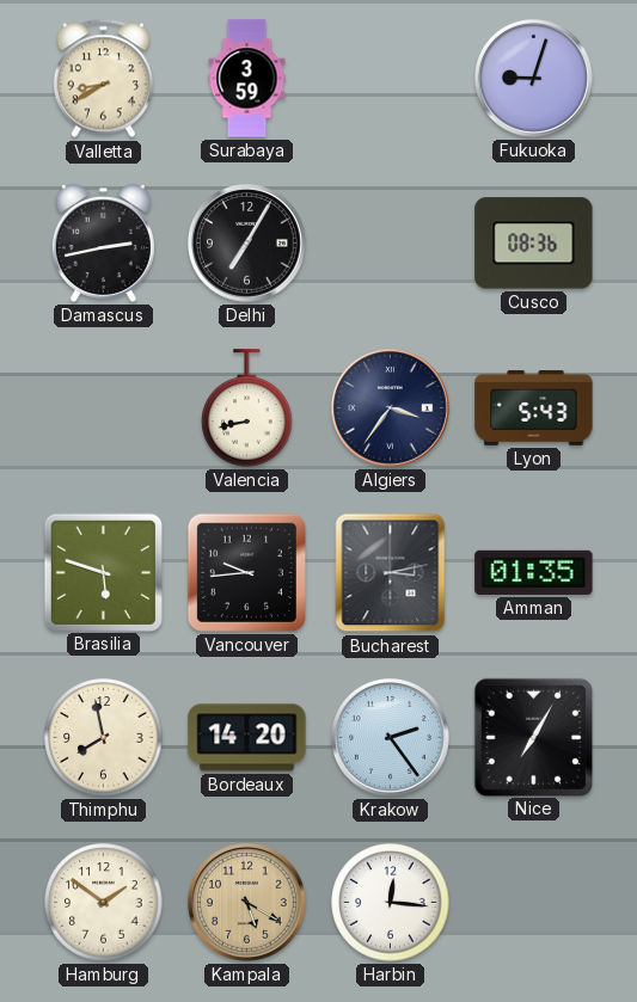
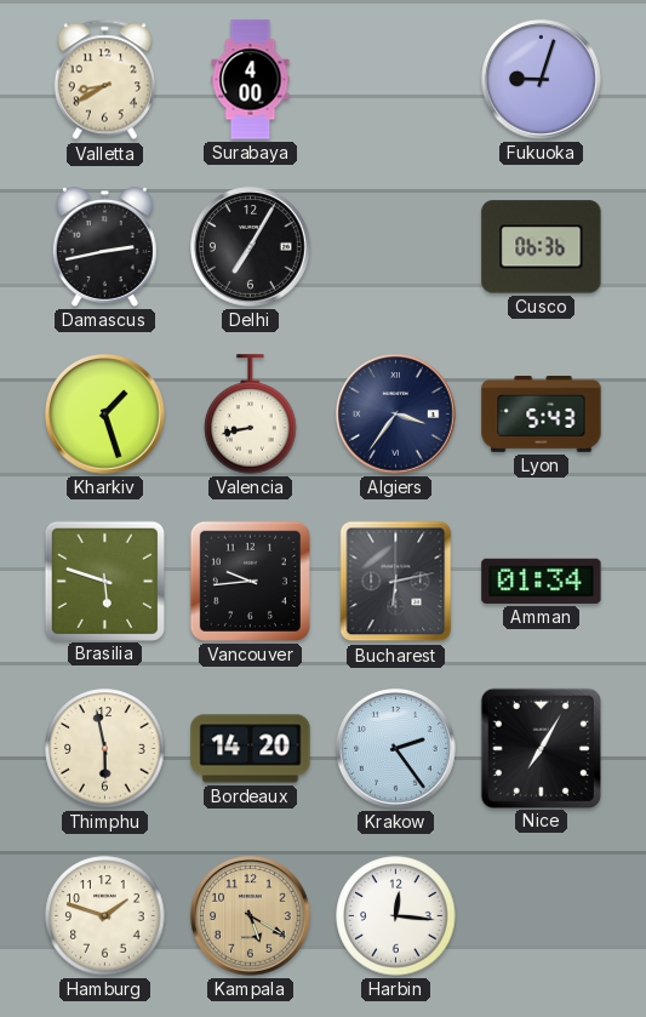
Surabaya: 3:59 -> 4:00
Cusco: 08:36 -> 06:36
Kharkiv: none -> 1:27
Bucharest: 3:13 -> 6:13
Amman: 01:35 -> 01:34
Thimphu: 7:58 -> 5:58
Hamburg: 1:51 -> 1:48
